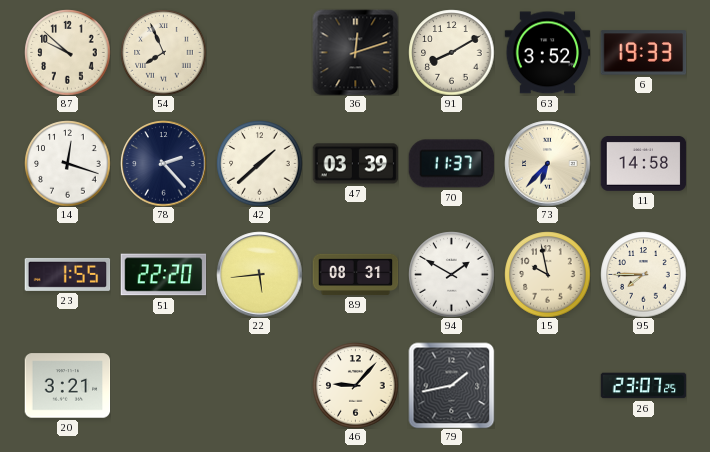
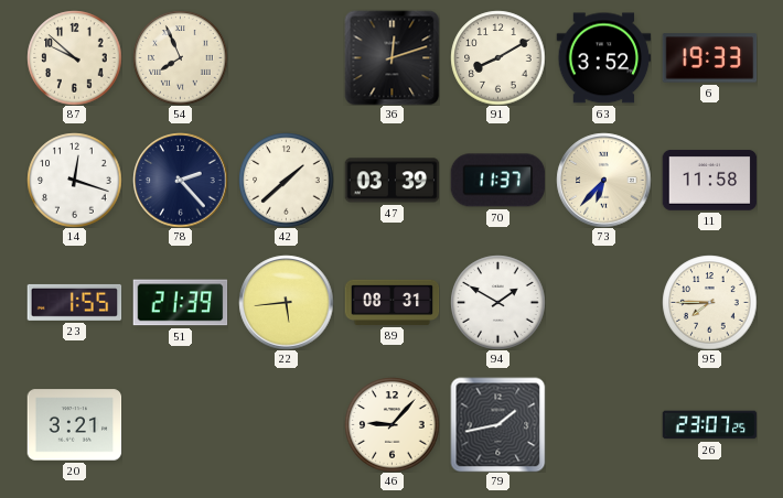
11: 14:58 -> 11:58
51: 22:20 -> 21:39
15: 9:58 -> none
